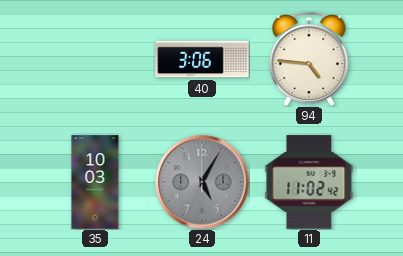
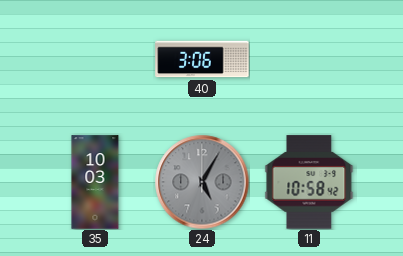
94: 4:46 -> none
11: 11:02 -> 10:58
